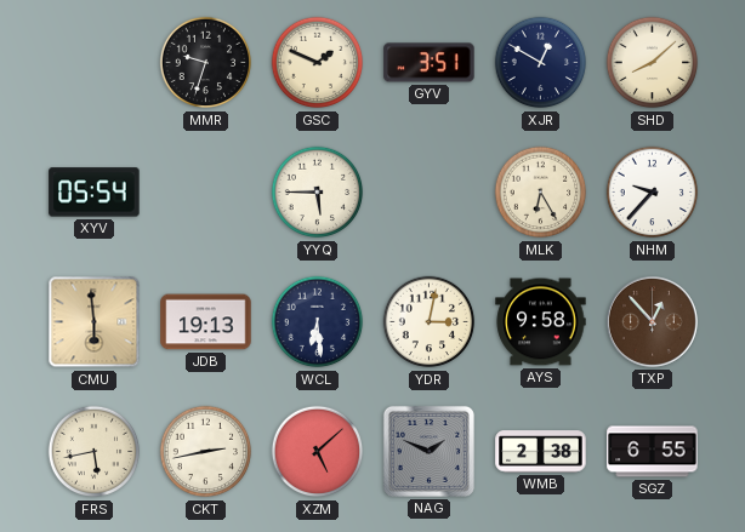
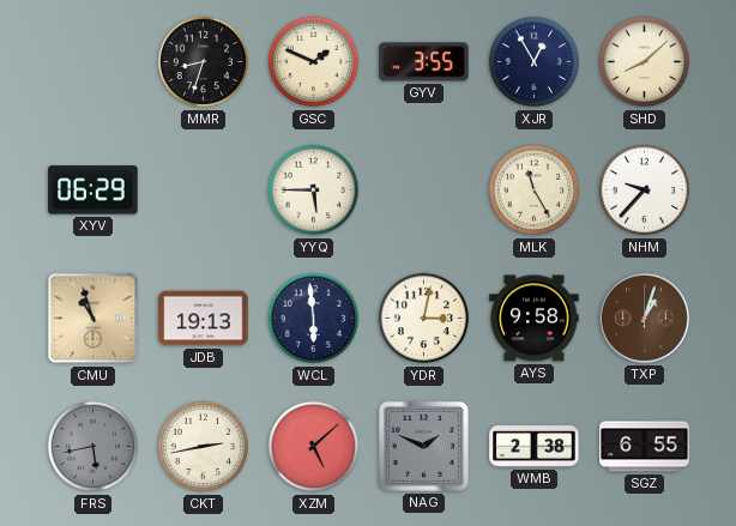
MMR: 9:33 -> 8:33
GYV: 3:51 -> 3:55
XJR: 12:50 -> 12:55
XYV: 05:54 -> 06:29
MLK: 6:25 -> 11:25
CMU: 5:59 -> 10:57
WCL: 6:29 -> 5:59
TXP: 12:53 -> 1:03
FRS dial: cream -> grey
